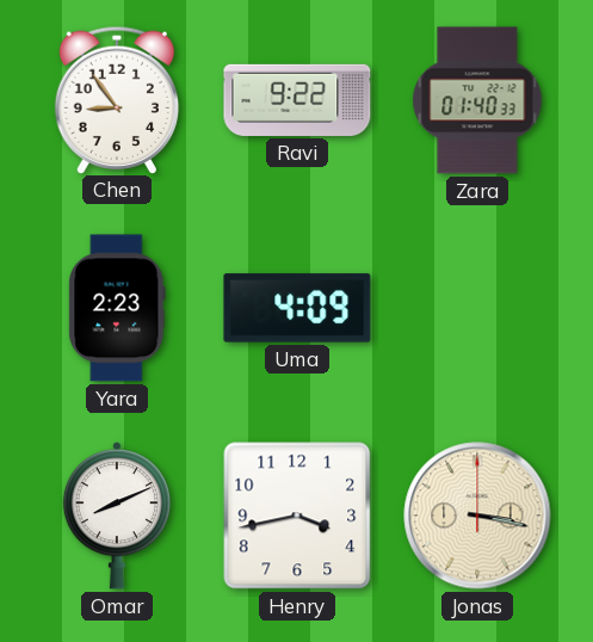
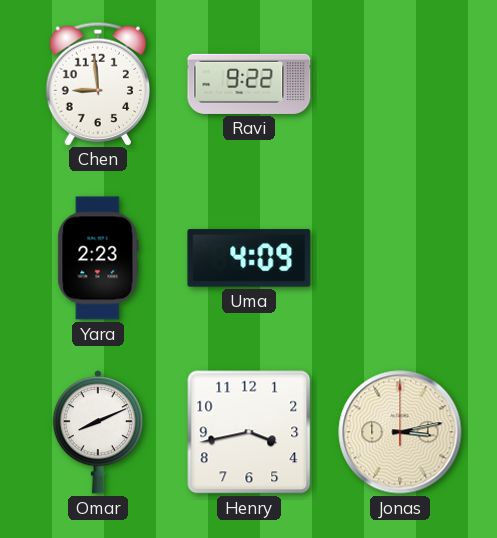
Chen: 8:54 -> 8:59
Zara: 01:40 -> none
Jonas: 3:17 -> 3:13
